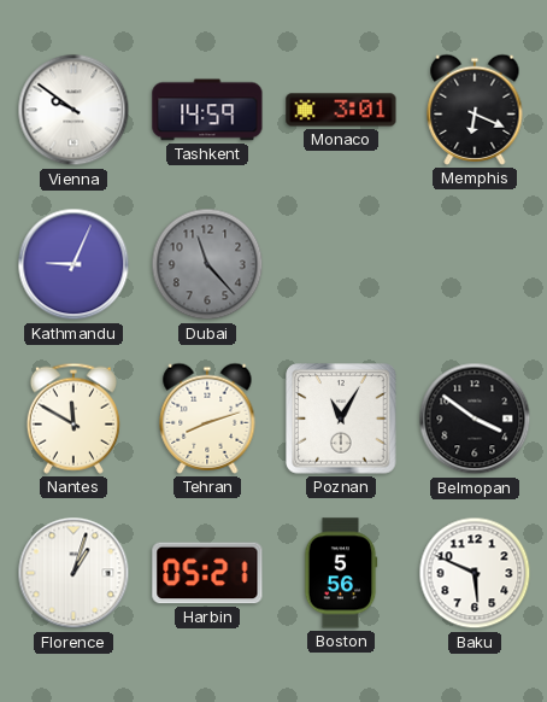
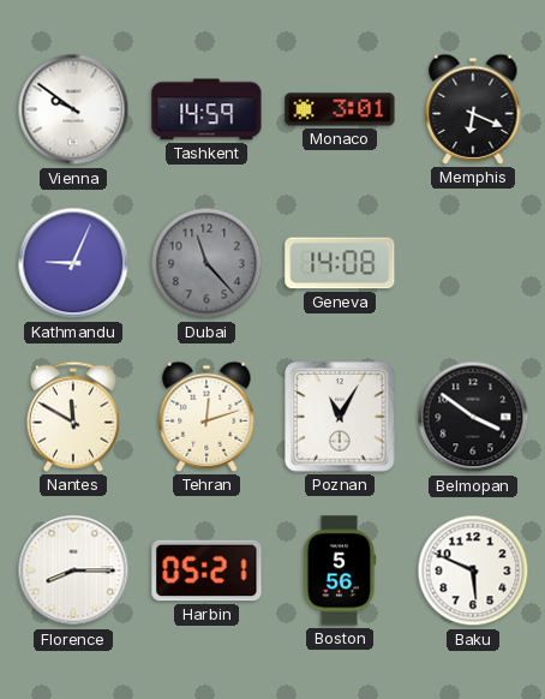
Geneva: none -> 14:08
Tehran: 8:12 -> 12:12
Florence: 1:03 -> 8:15
